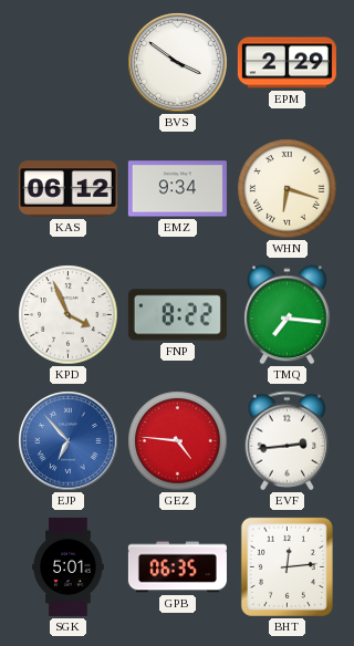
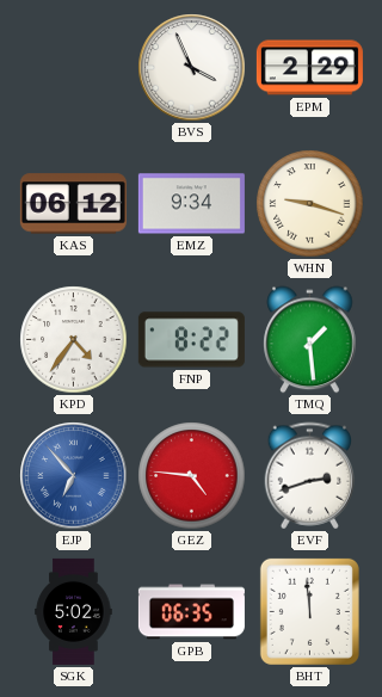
BVS: 3:51 -> 3:56
WHN: 6:18 -> 9:18
KPD: 3:56 -> 4:36
TMQ: 7:16 -> 1:29
EVF: 2:44 -> 2:42
SGK: 5:01 -> 5:02
BHT: 12:14 -> 11:59
